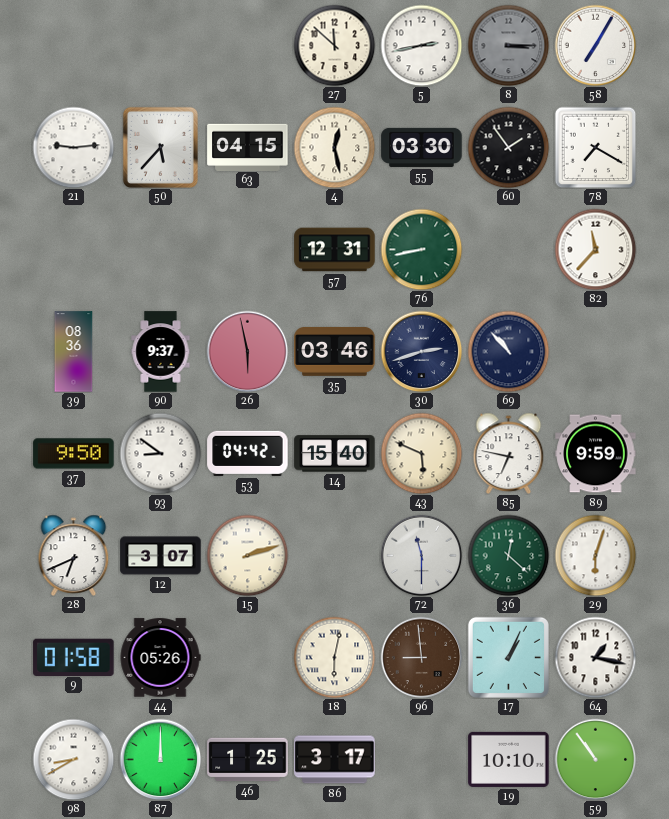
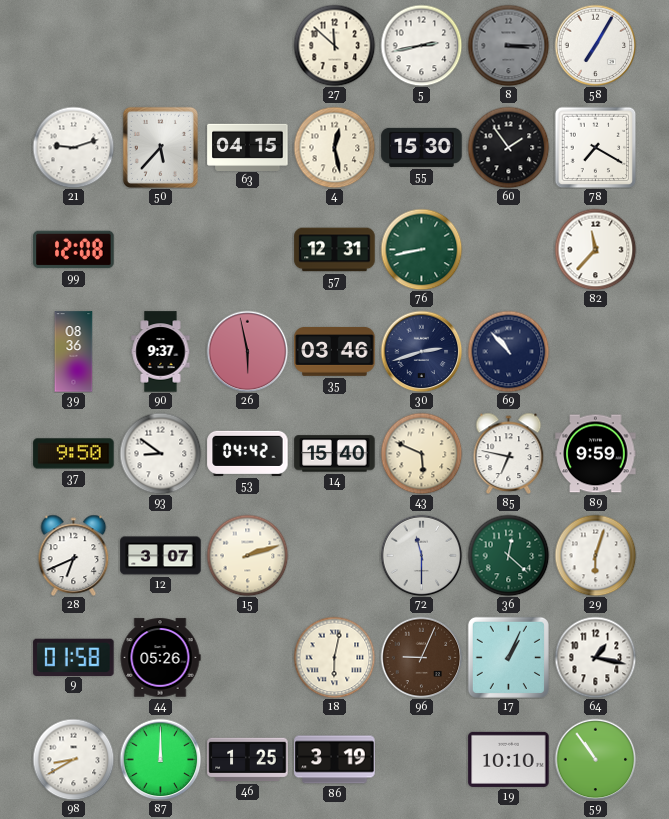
21: 9:14 -> 9:12
55: 03:30 -> 15:30
99: none -> 12:08
96: 8:59 -> 9:04
86: 3:17 -> 3:19
